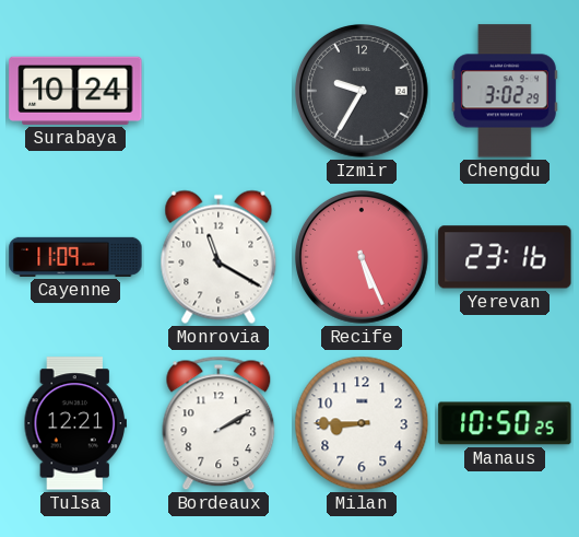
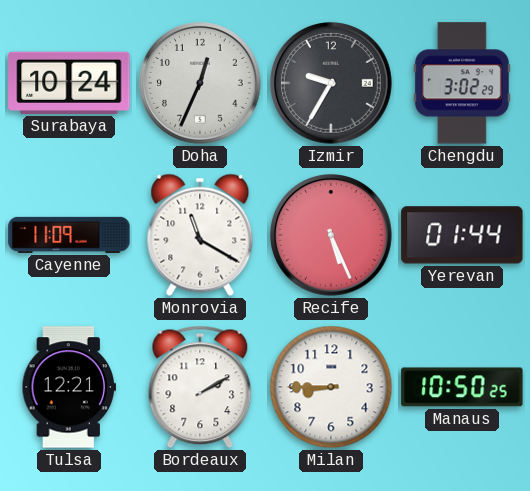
Doha: none -> 12:34
Yerevan: 23:16 -> 01:44
